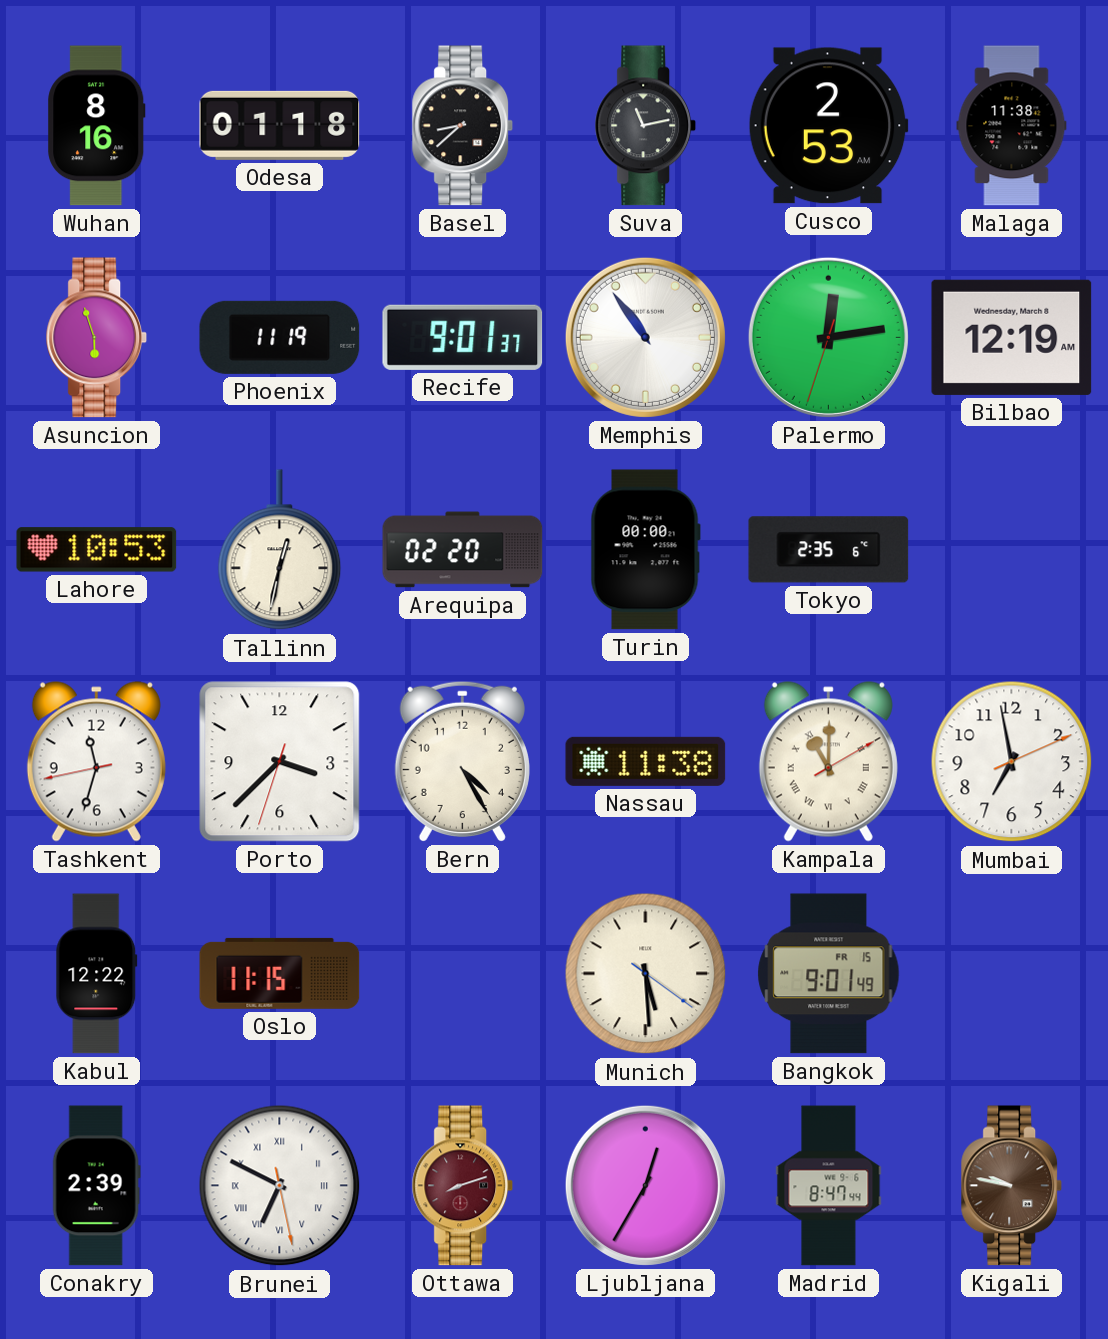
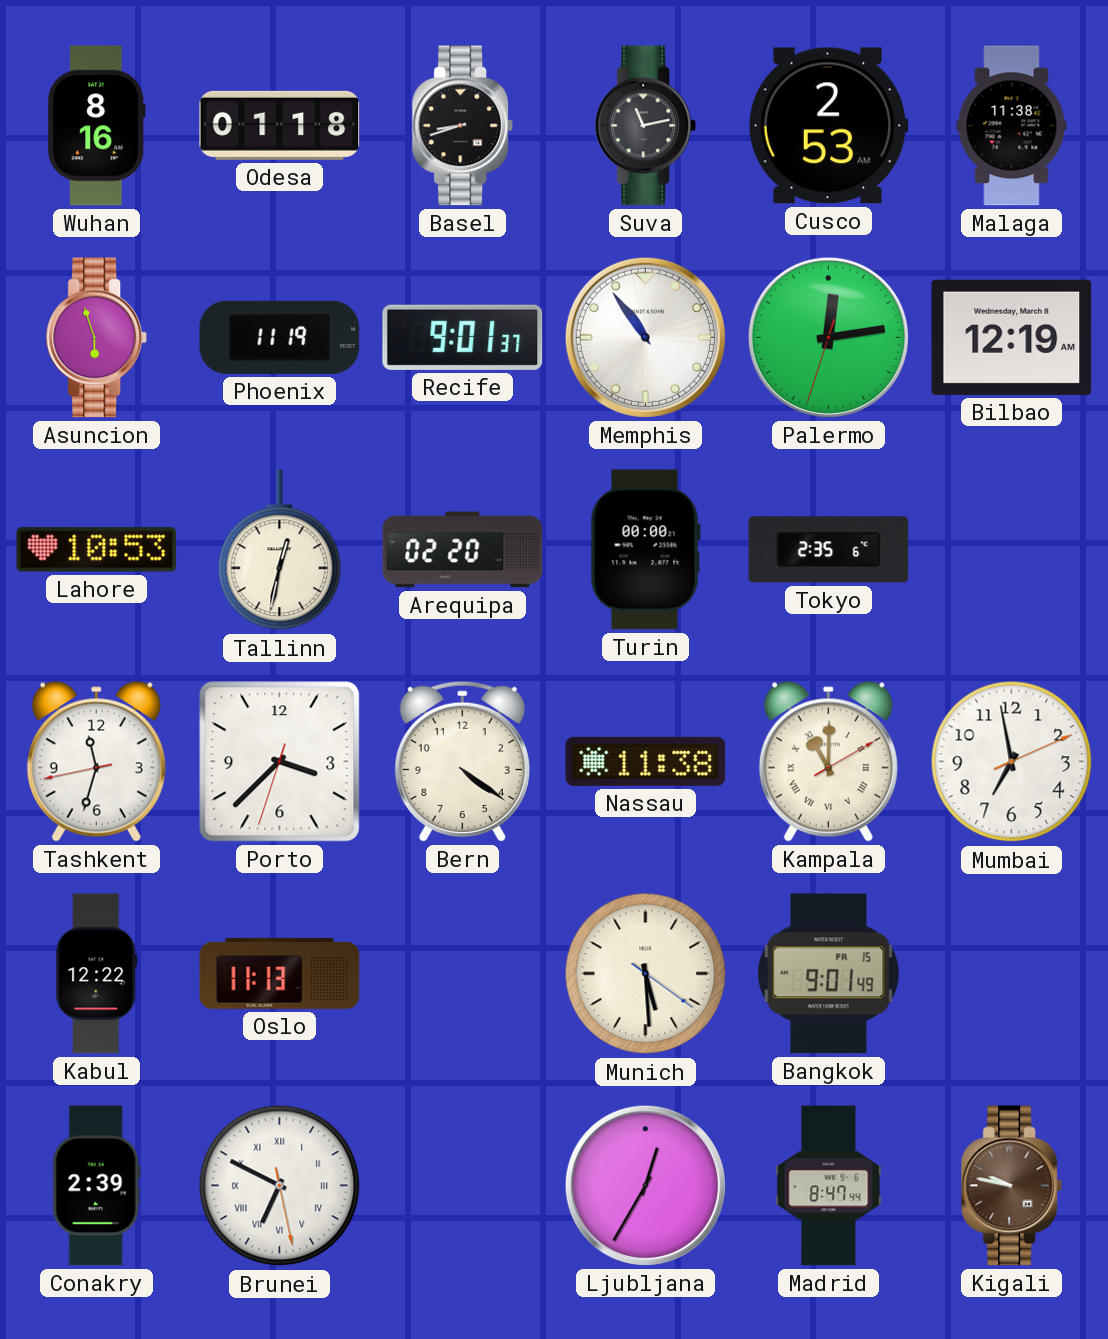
Basel: 8:38 -> 8:42
Bern: 4:25 -> 4:21
Oslo: 11:15 -> 11:13
Ottawa: 8:12 -> none
